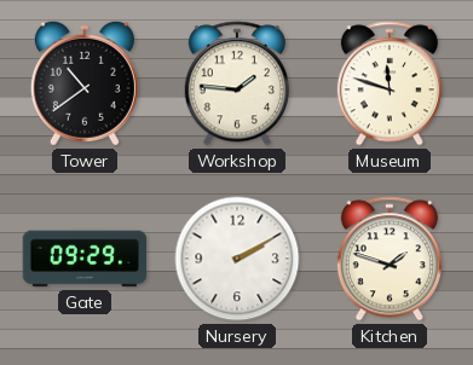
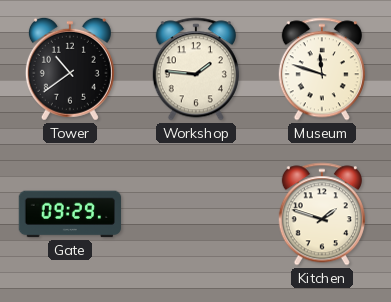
Nursery: 2:10 -> none
